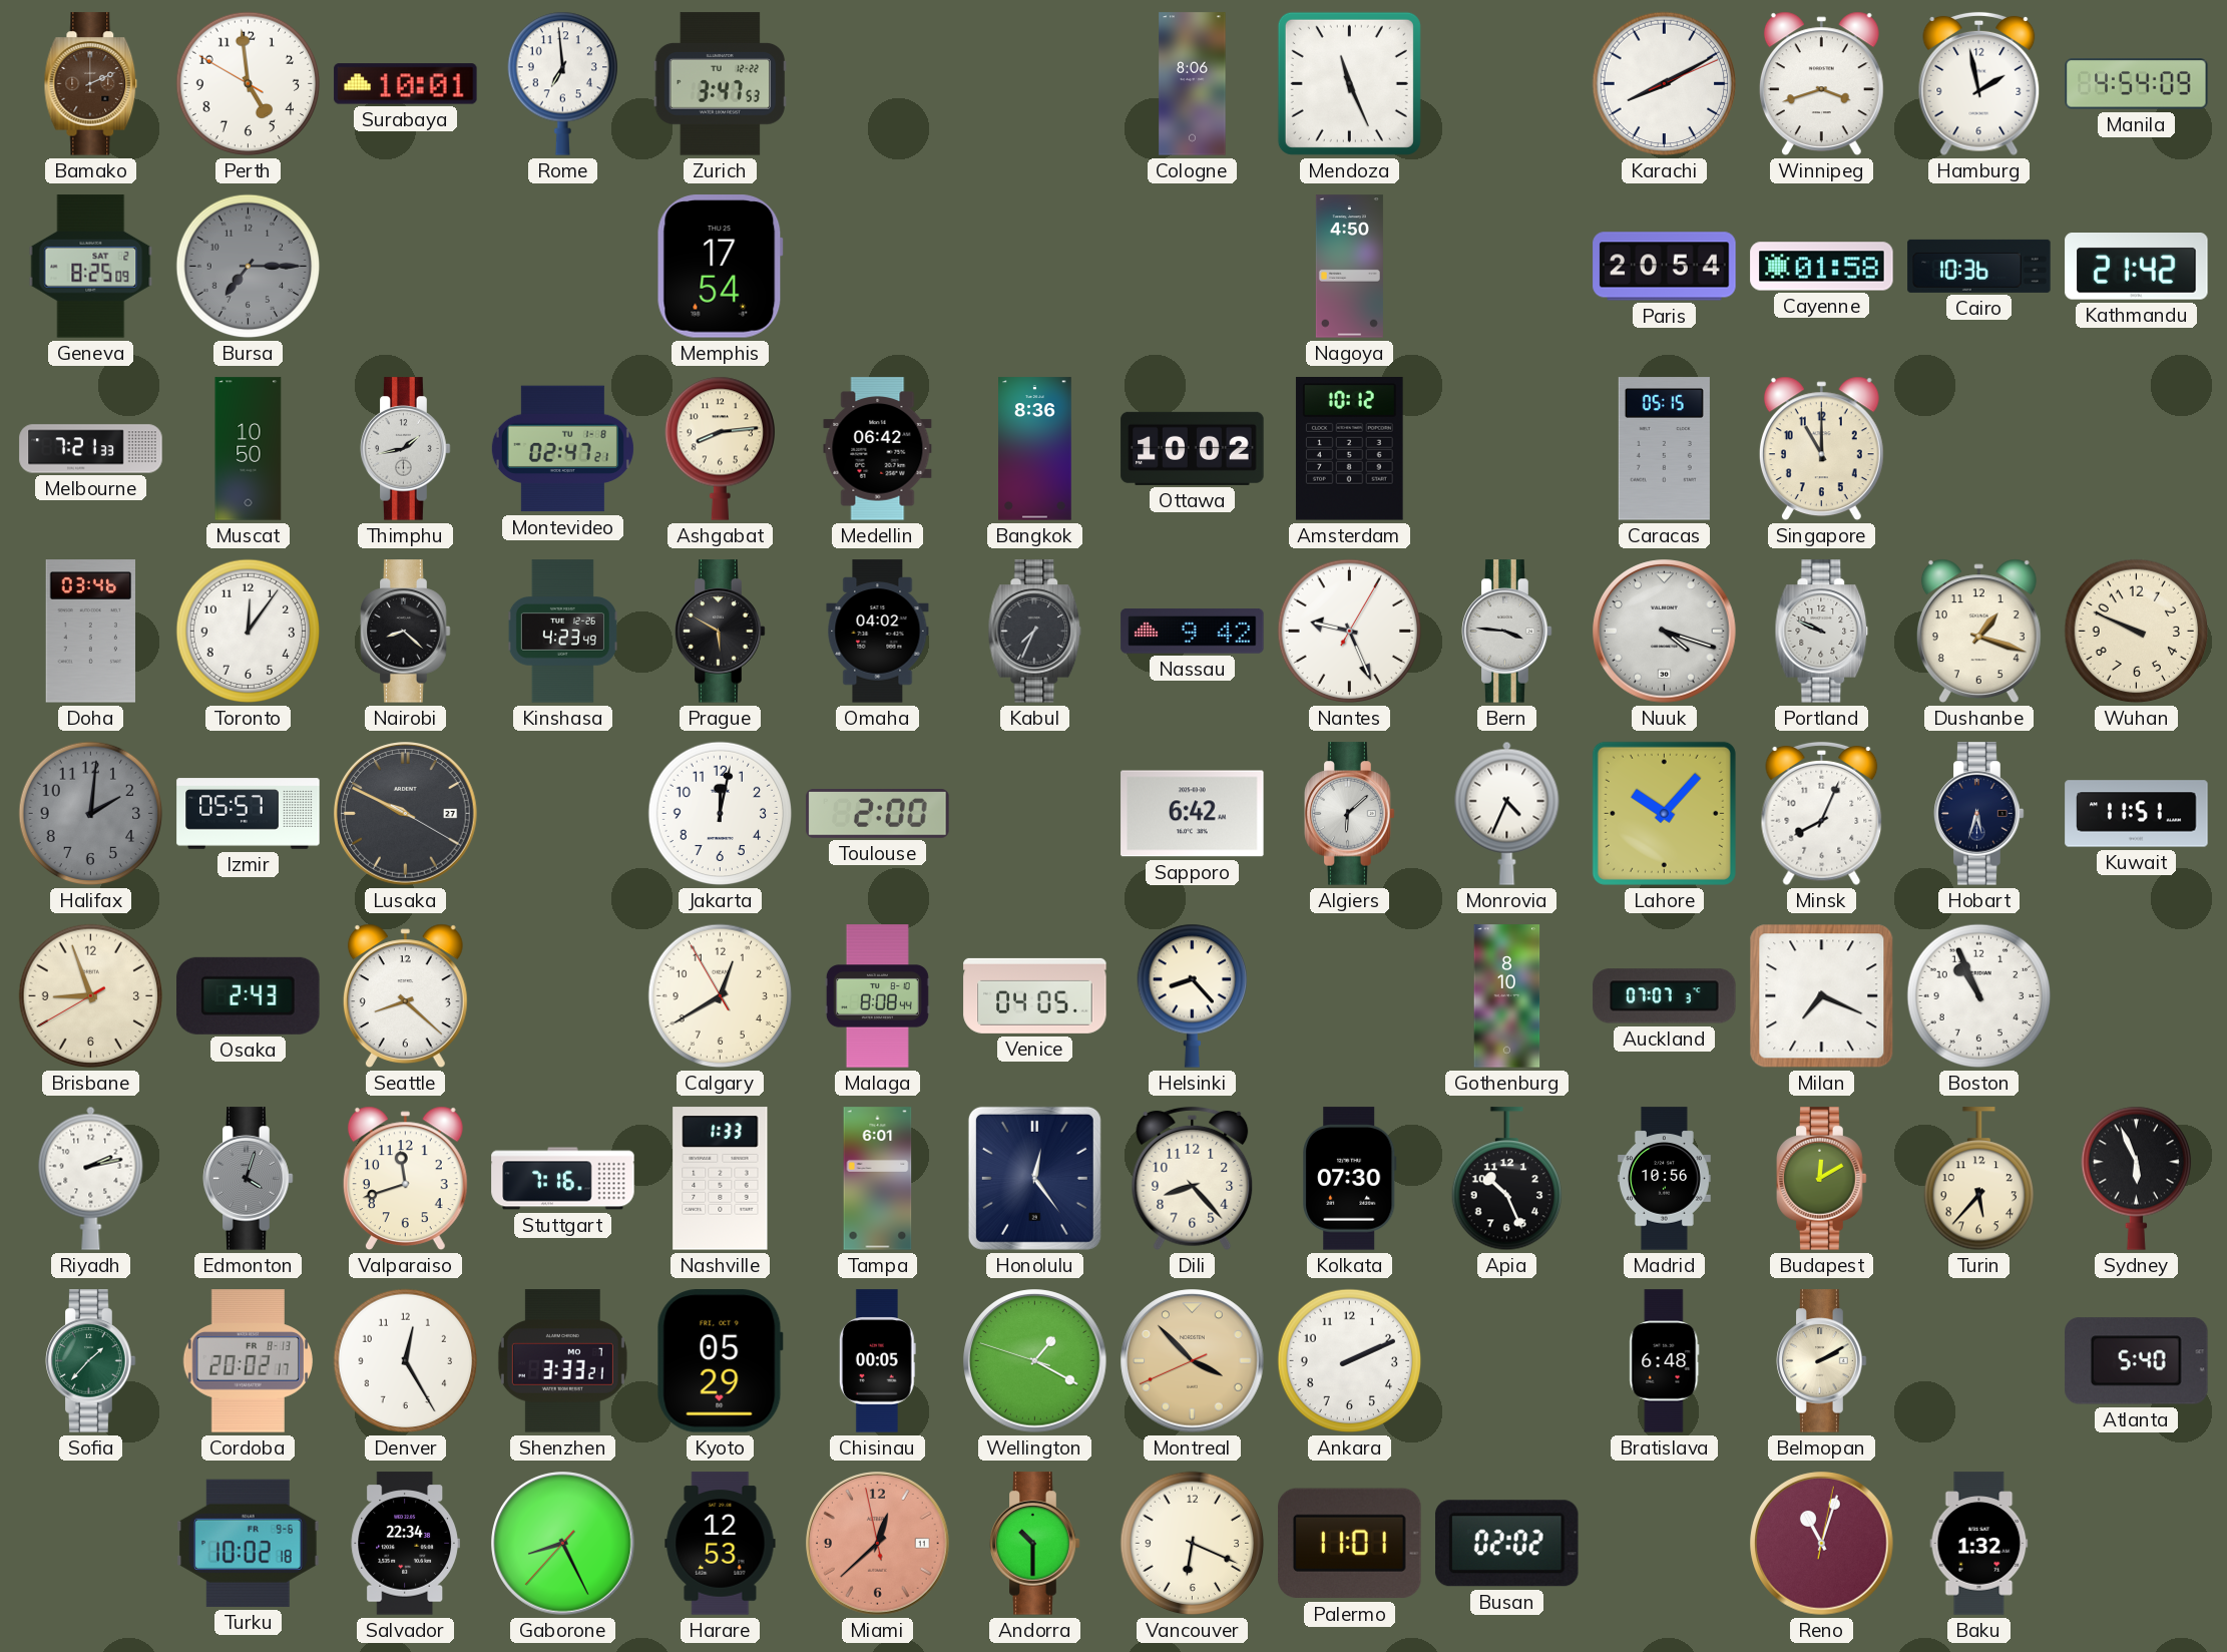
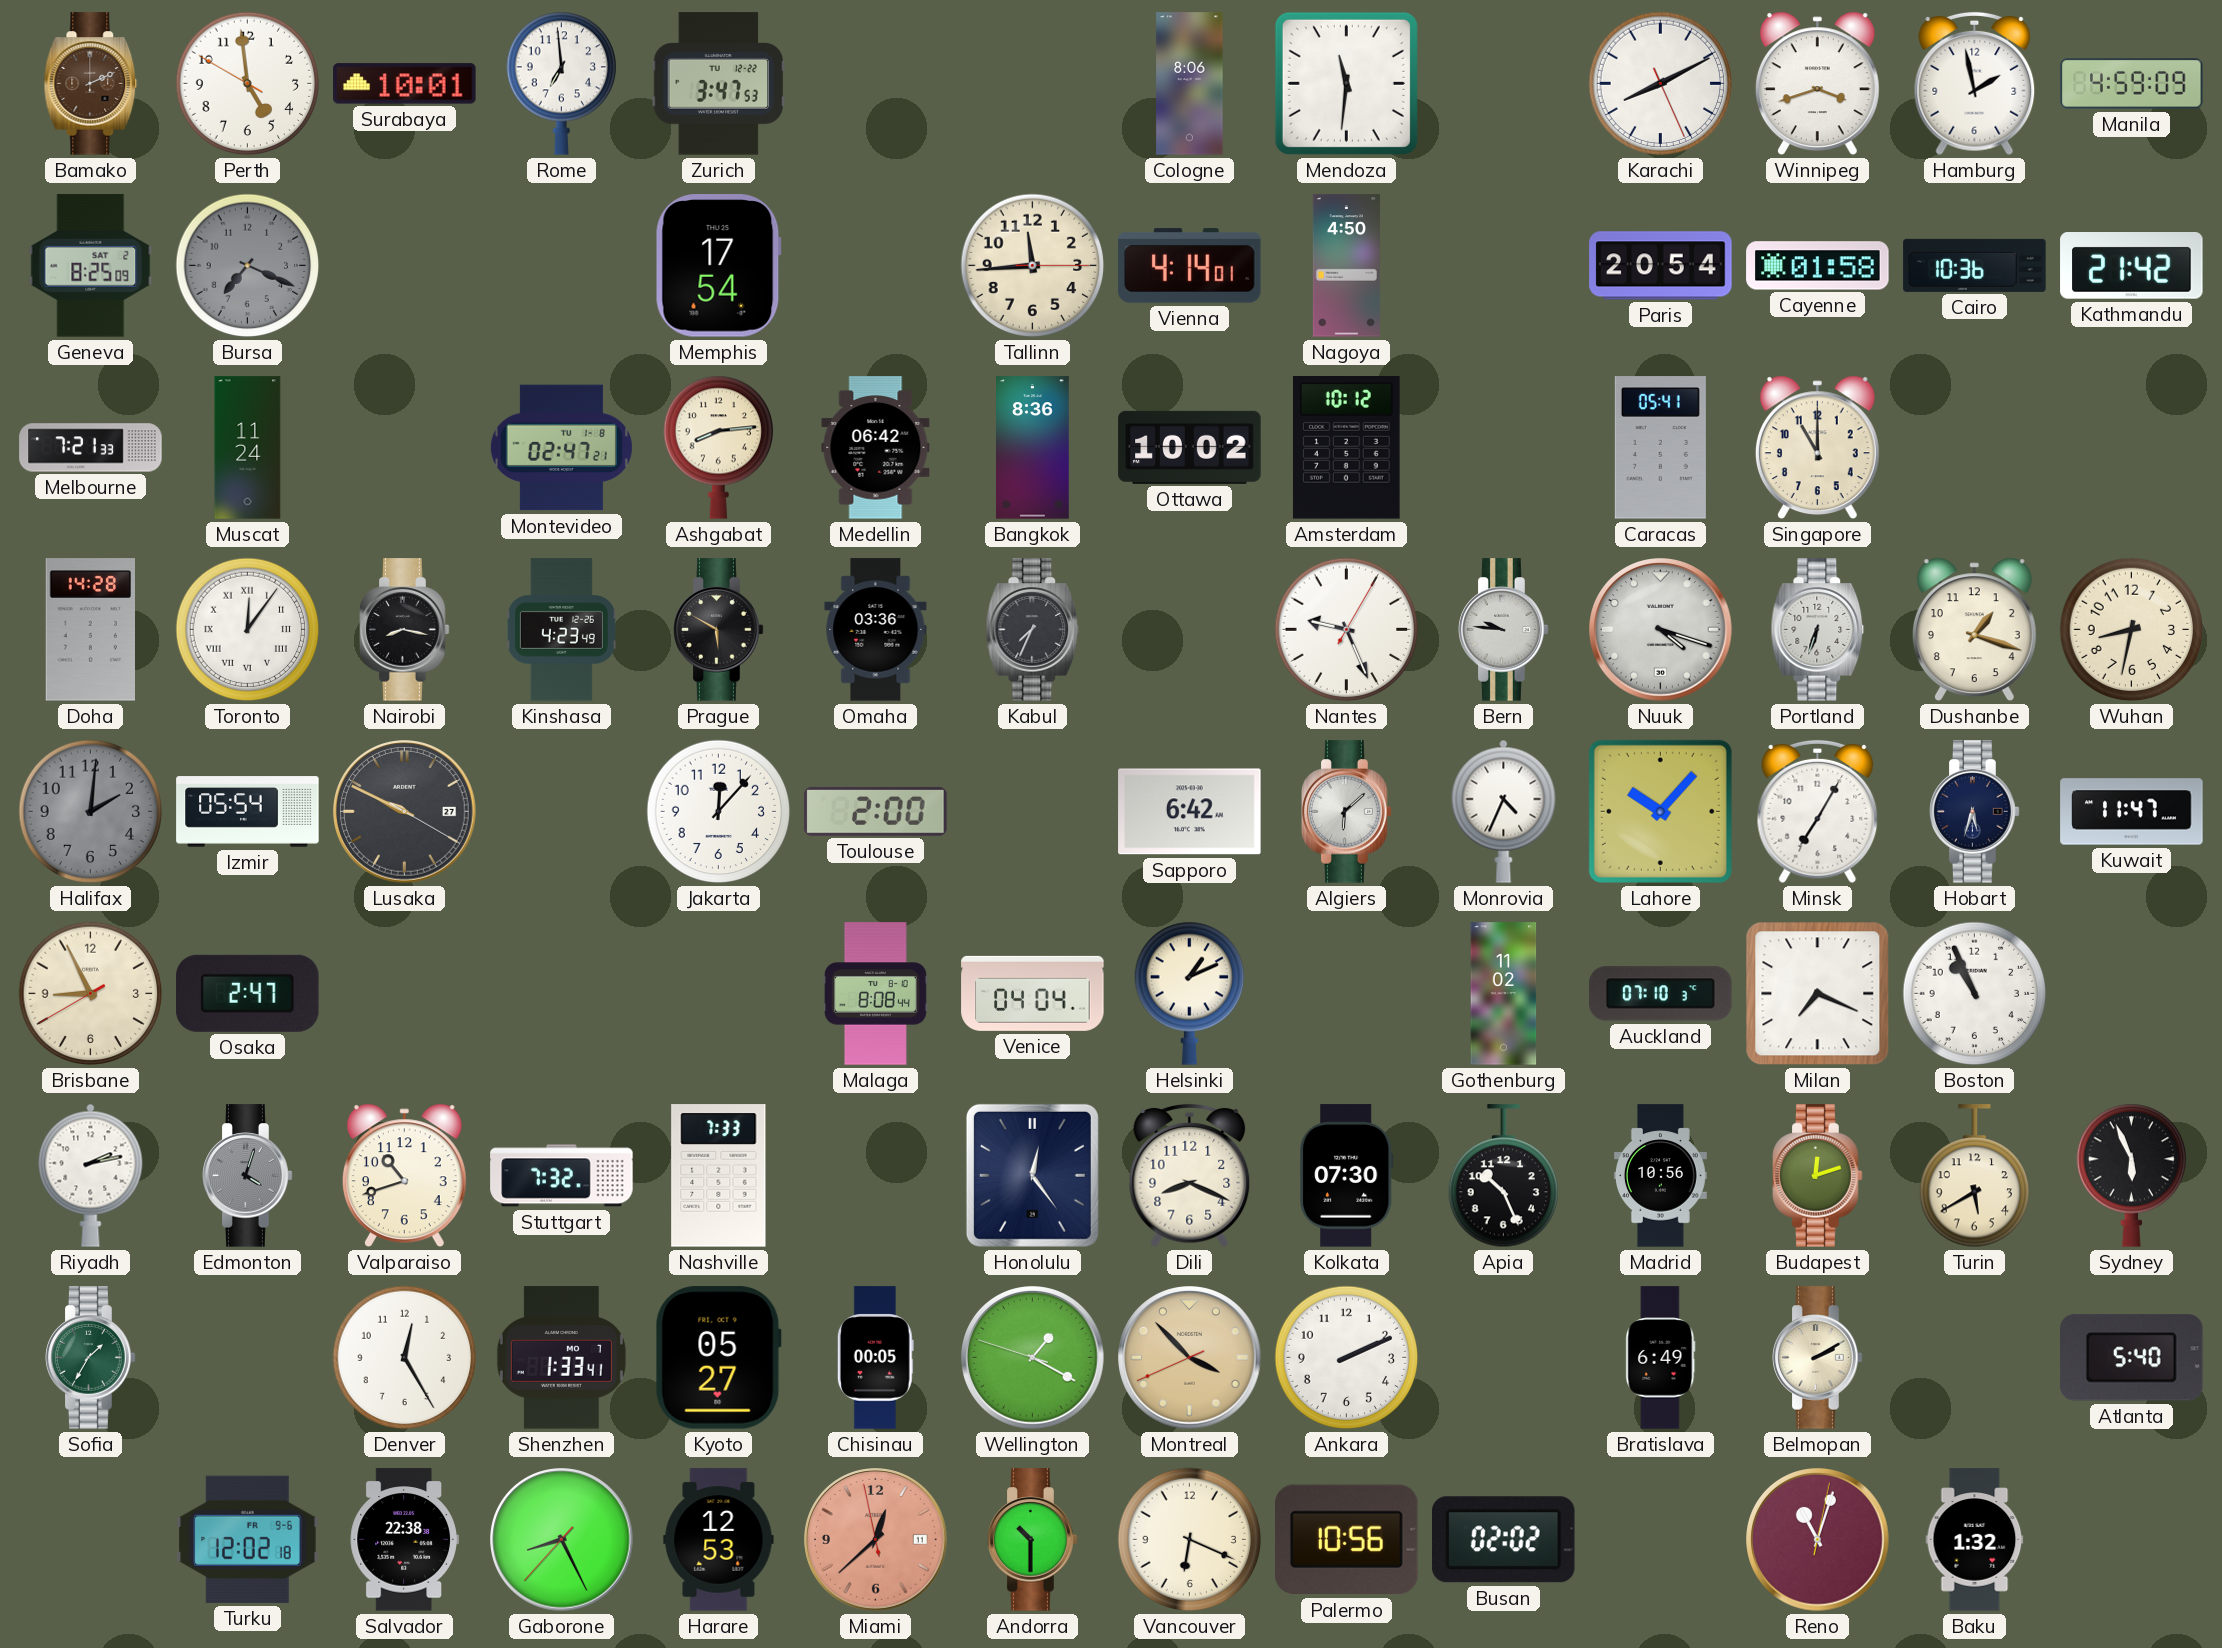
Mendoza: 11:26 -> 11:31
Karachi: 8:10:11 -> 8:10:26
Manila: 4:54 -> 4:59
Bursa: 7:15 -> 7:19
Tallinn: none -> 11:44
Vienna: none -> 4:14
Muscat: 10:50 -> 11:24
Thimphu: 1:43 -> none
Caracas: 05:15 -> 05:41
Doha: 03:46 -> 14:28
Toronto numerals: Arabic -> Roman
Nairobi: 8:22 -> 8:17
Omaha: 04:02 -> 03:36
Nassau: 9:42 -> none
Bern: 3:46 -> 9:46
Portland: 9:49 -> 6:33
Wuhan: 9:49 -> 8:32
Izmir: 05:57 -> 05:54
Jakarta: 12:02 -> 12:07
Minsk: 8:04 -> 7:05
Kuwait: 11:51 -> 11:47
Brisbane: 8:56 -> 8:55
Osaka: 2:43 -> 2:47
Seattle: 8:22 -> none
Calgary: 12:39 -> none
Venice: 04:05 -> 04:04
Helsinki: 8:23 -> 1:11
Gothenburg: 8:10 -> 11:02
Auckland: 07:07 -> 07:10
Valparaiso: 11:42 -> 10:42
Stuttgart: 7:16 -> 7:32
Nashville: 1:33 -> 7:33
Tampa: 6:01 -> none
Dili: 8:23 -> 8:19
Budapest: 12:10 -> 12:12
Turin: 5:37 -> 5:40
Sofia: 1:37 -> 1:35
Cordoba: 20:02 -> none
Shenzhen: 3:33 -> 1:33
Kyoto: 05:29 -> 05:27
Bratislava: 6:48 -> 6:49
Turku: 10:02 -> 12:02
Salvador: 22:34 -> 22:38
Palermo: 11:01 -> 10:56
